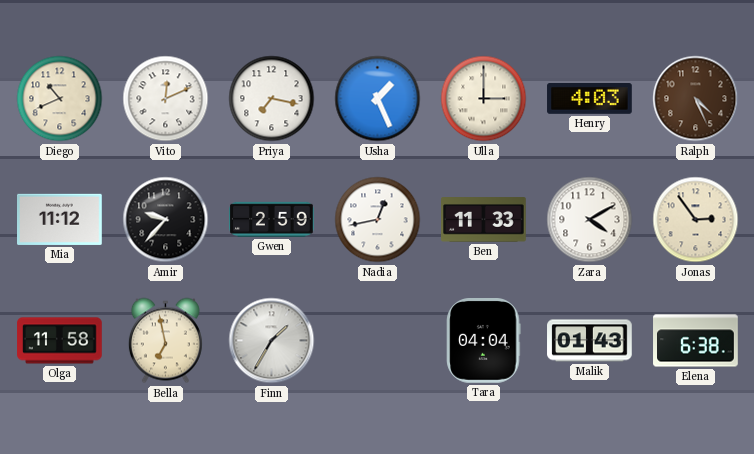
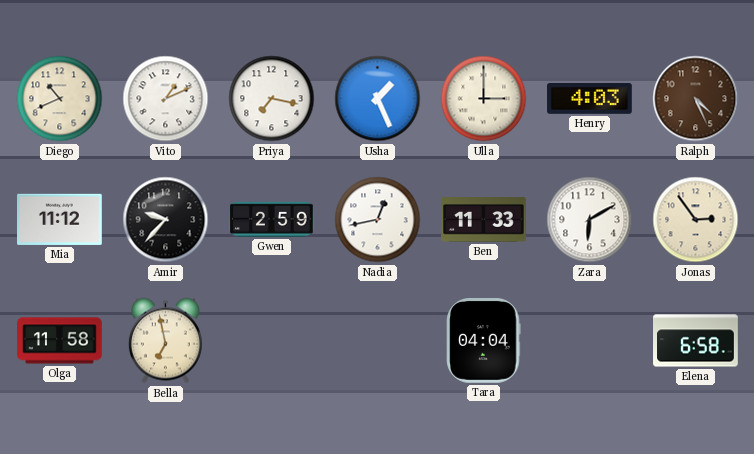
Vito: 12:11 -> 1:11
Zara: 4:10 -> 6:10
Finn: 1:35 -> none
Malik: 01:43 -> none
Elena: 6:38 -> 6:58
